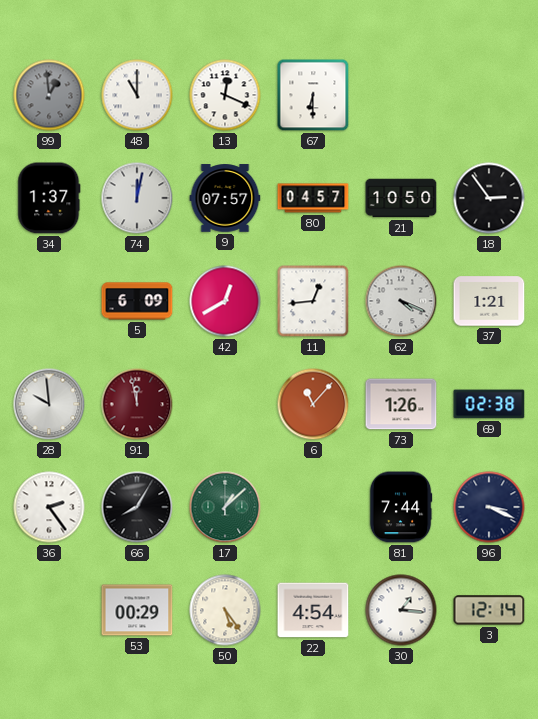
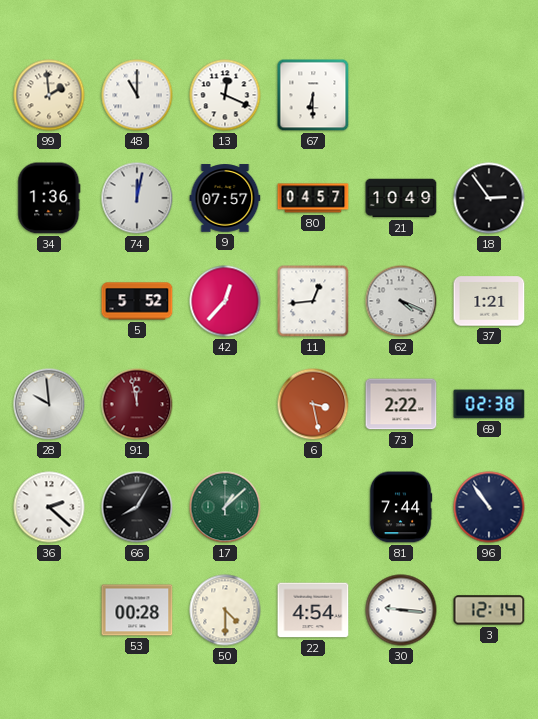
99: 12:59 -> 1:59
99 dial: grey -> cream
34: 1:37 -> 1:36
21: 10:50 -> 10:49
5: 6:09 -> 5:52
42: 12:40 -> 12:37
6: 11:07 -> 3:28
73: 1:26 -> 2:22
36: 2:24 -> 2:22
96: 3:19 -> 10:54
53: 00:29 -> 00:28
50: 5:24 -> 4:30
30: 1:16 -> 9:16
